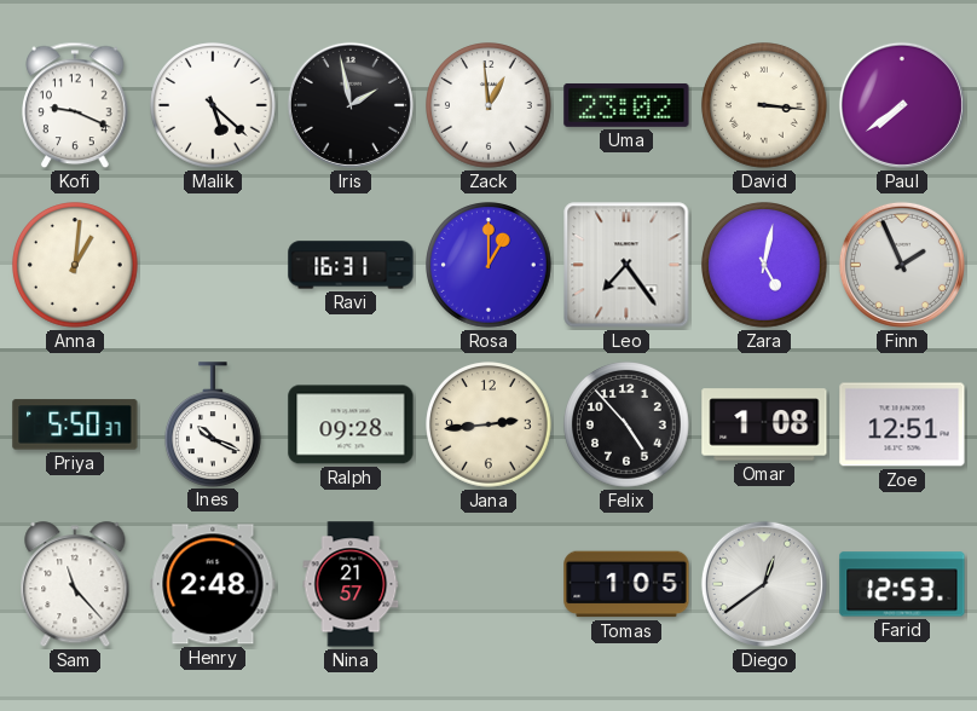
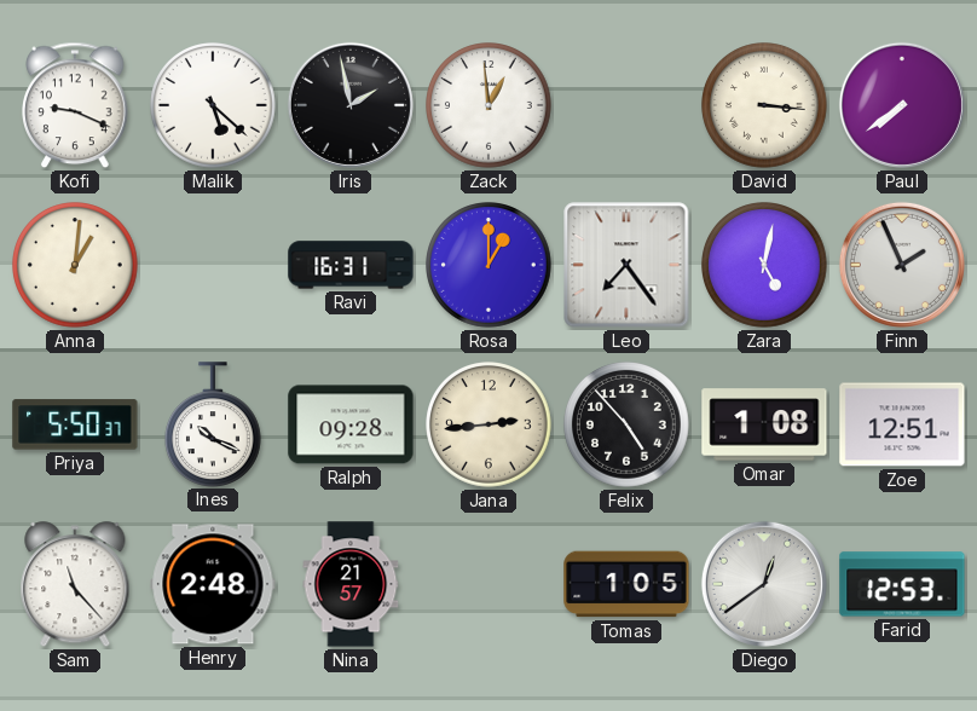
Uma: 23:02 -> none
